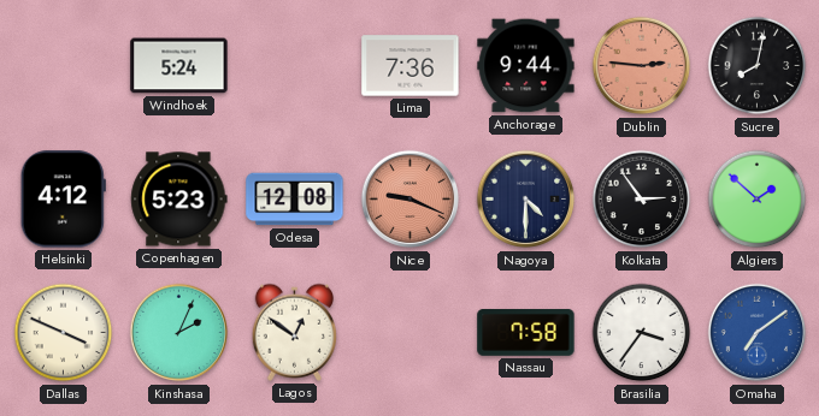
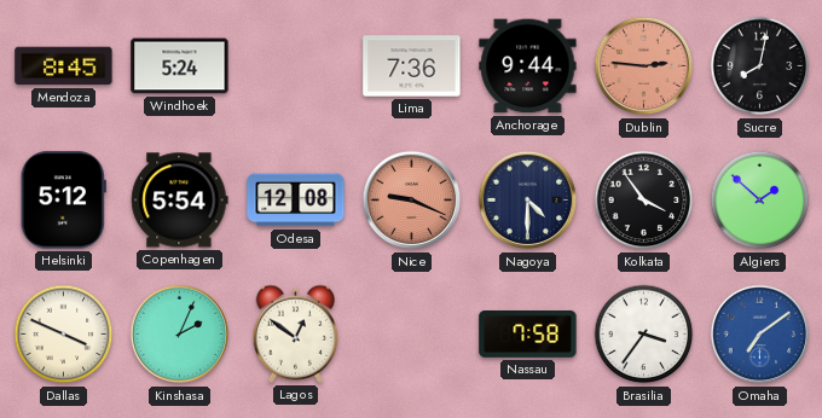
Mendoza: none -> 8:45
Helsinki: 4:12 -> 5:12
Copenhagen: 5:23 -> 5:54
Kolkata: 2:54 -> 3:54
